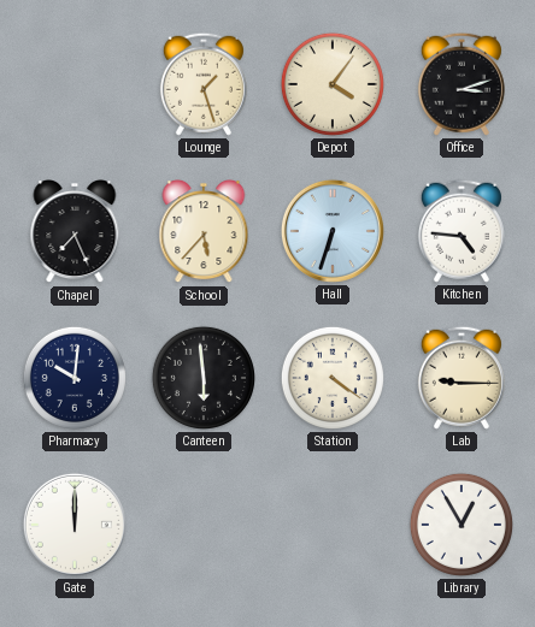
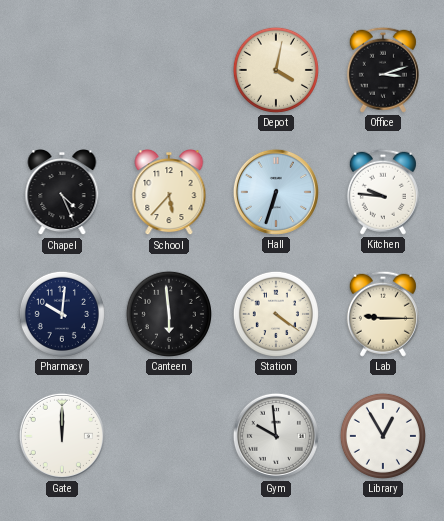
Lounge: 1:27 -> none
Depot: 4:06 -> 4:02
Chapel: 7:26 -> 4:26
Kitchen: 4:46 -> 9:46
Gym: none -> 9:59
